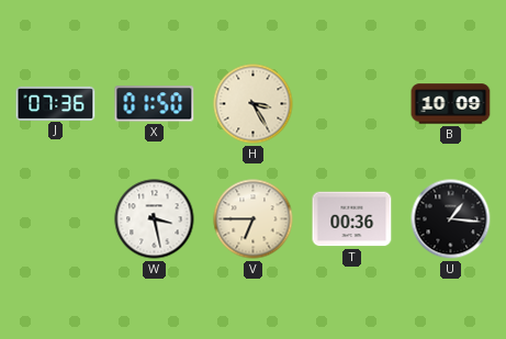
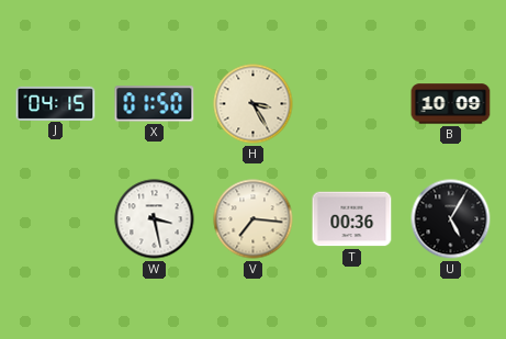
J: 07:36 -> 04:15
V: 6:45 -> 7:16
U: 1:16 -> 5:05
